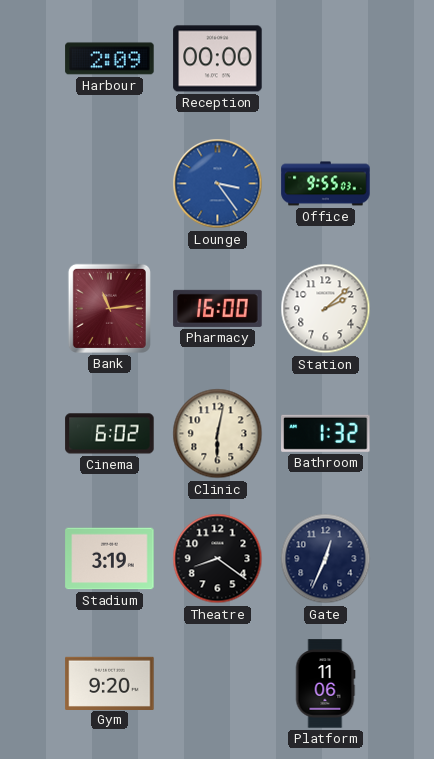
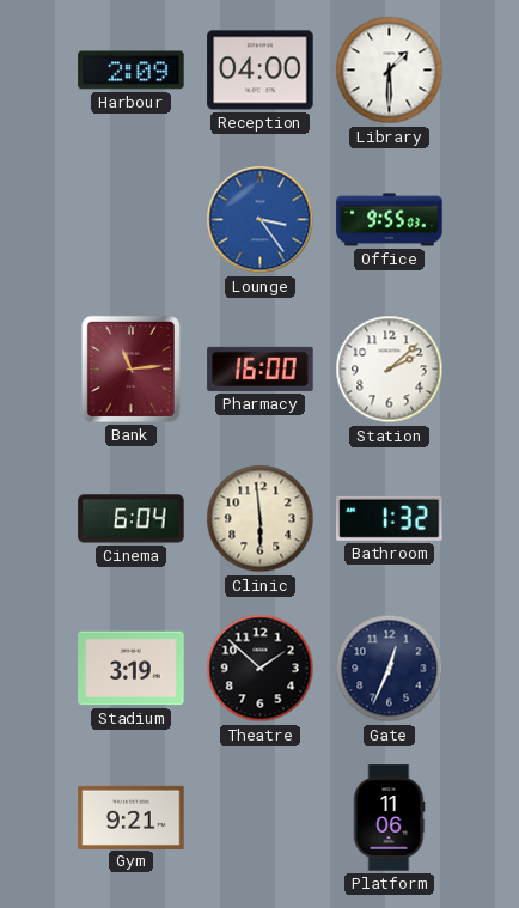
Reception: 00:00 -> 04:00
Library: none -> 1:30
Cinema: 6:02 -> 6:04
Clinic: 6:02 -> 5:59
Theatre: 8:21 -> 1:52
Gym: 9:20 -> 9:21
